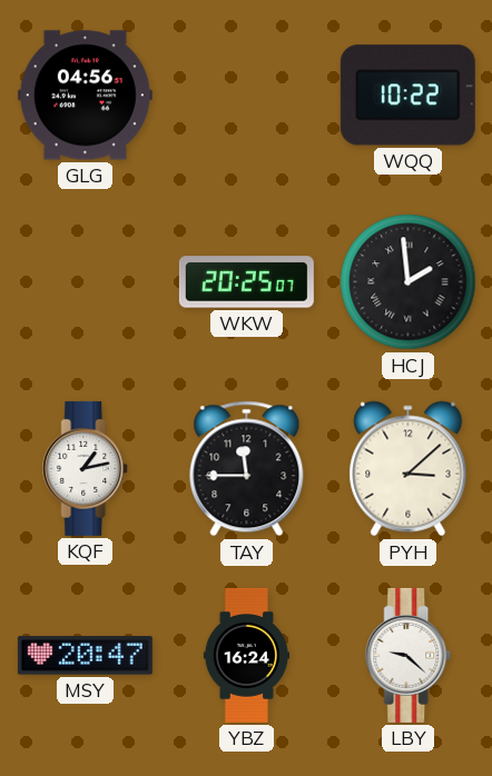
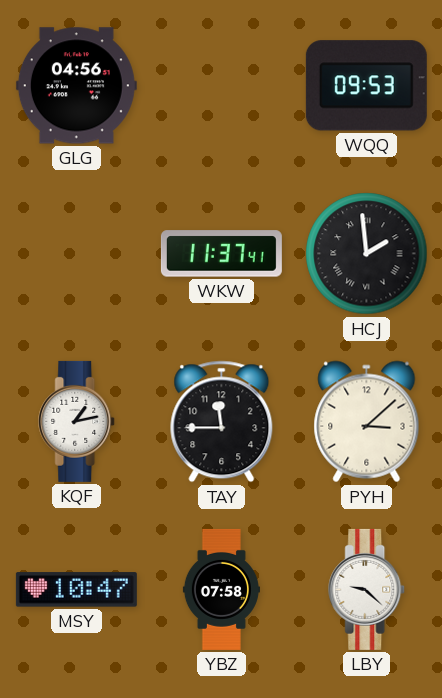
WQQ: 10:22 -> 09:53
WKW: 20:25 -> 11:37
MSY: 20:47 -> 10:47
YBZ: 16:24 -> 07:58
